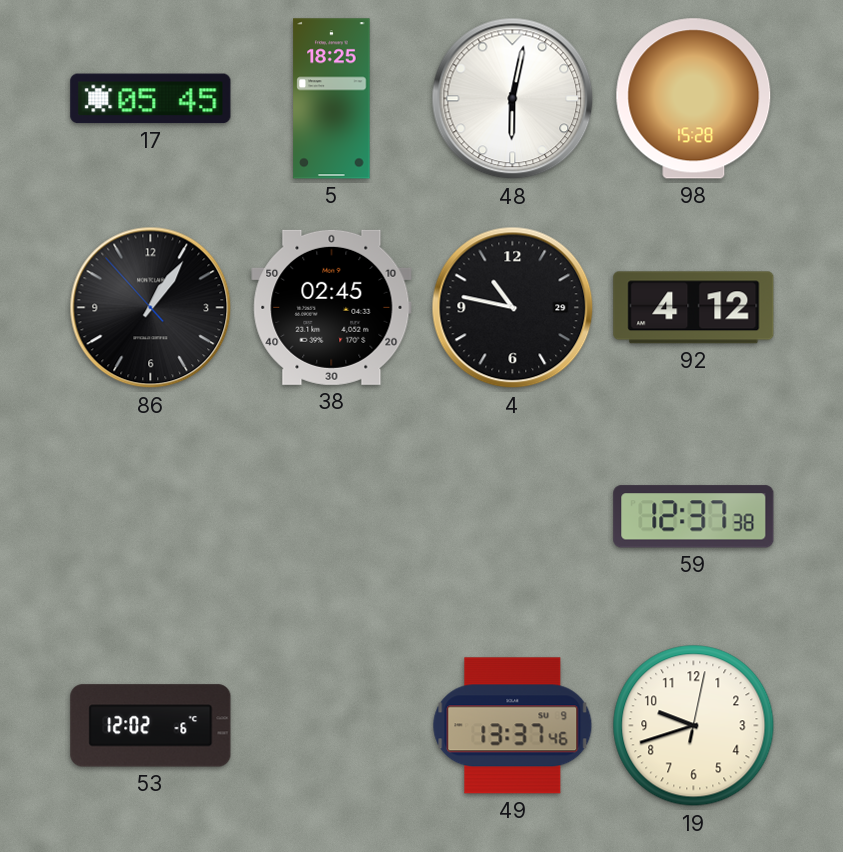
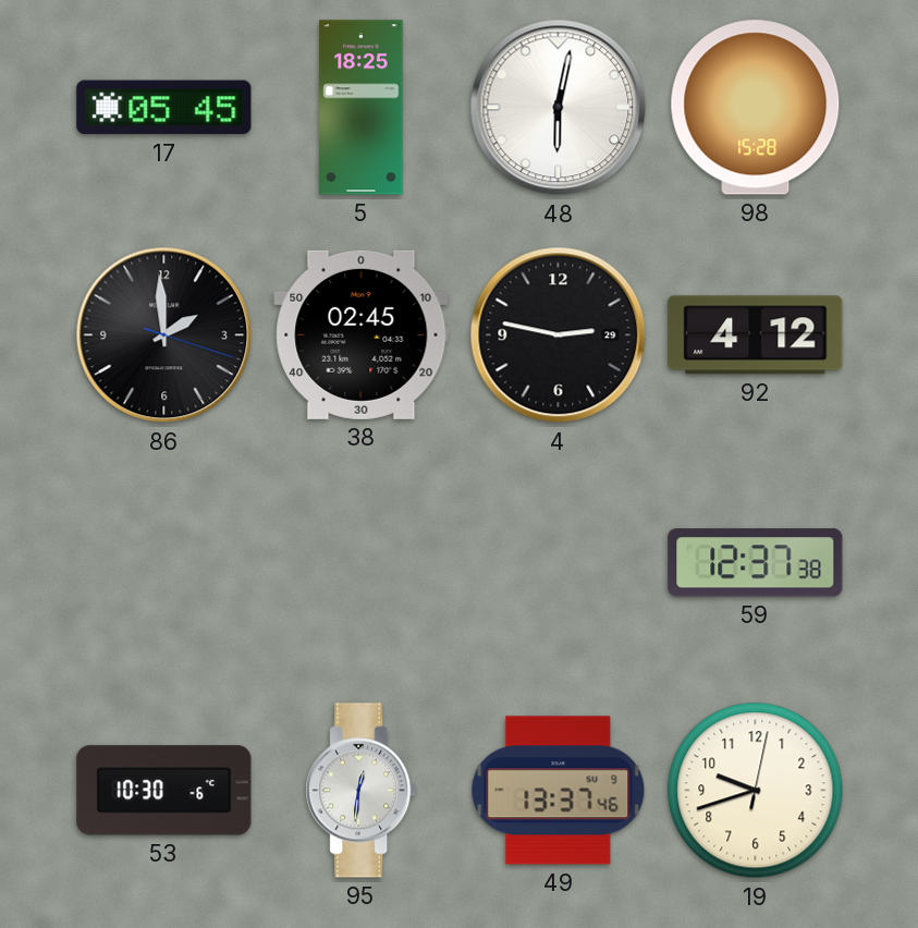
86: 1:05 -> 1:59
4: 10:47 -> 2:47
53: 12:02 -> 10:30
95: none -> 12:31
